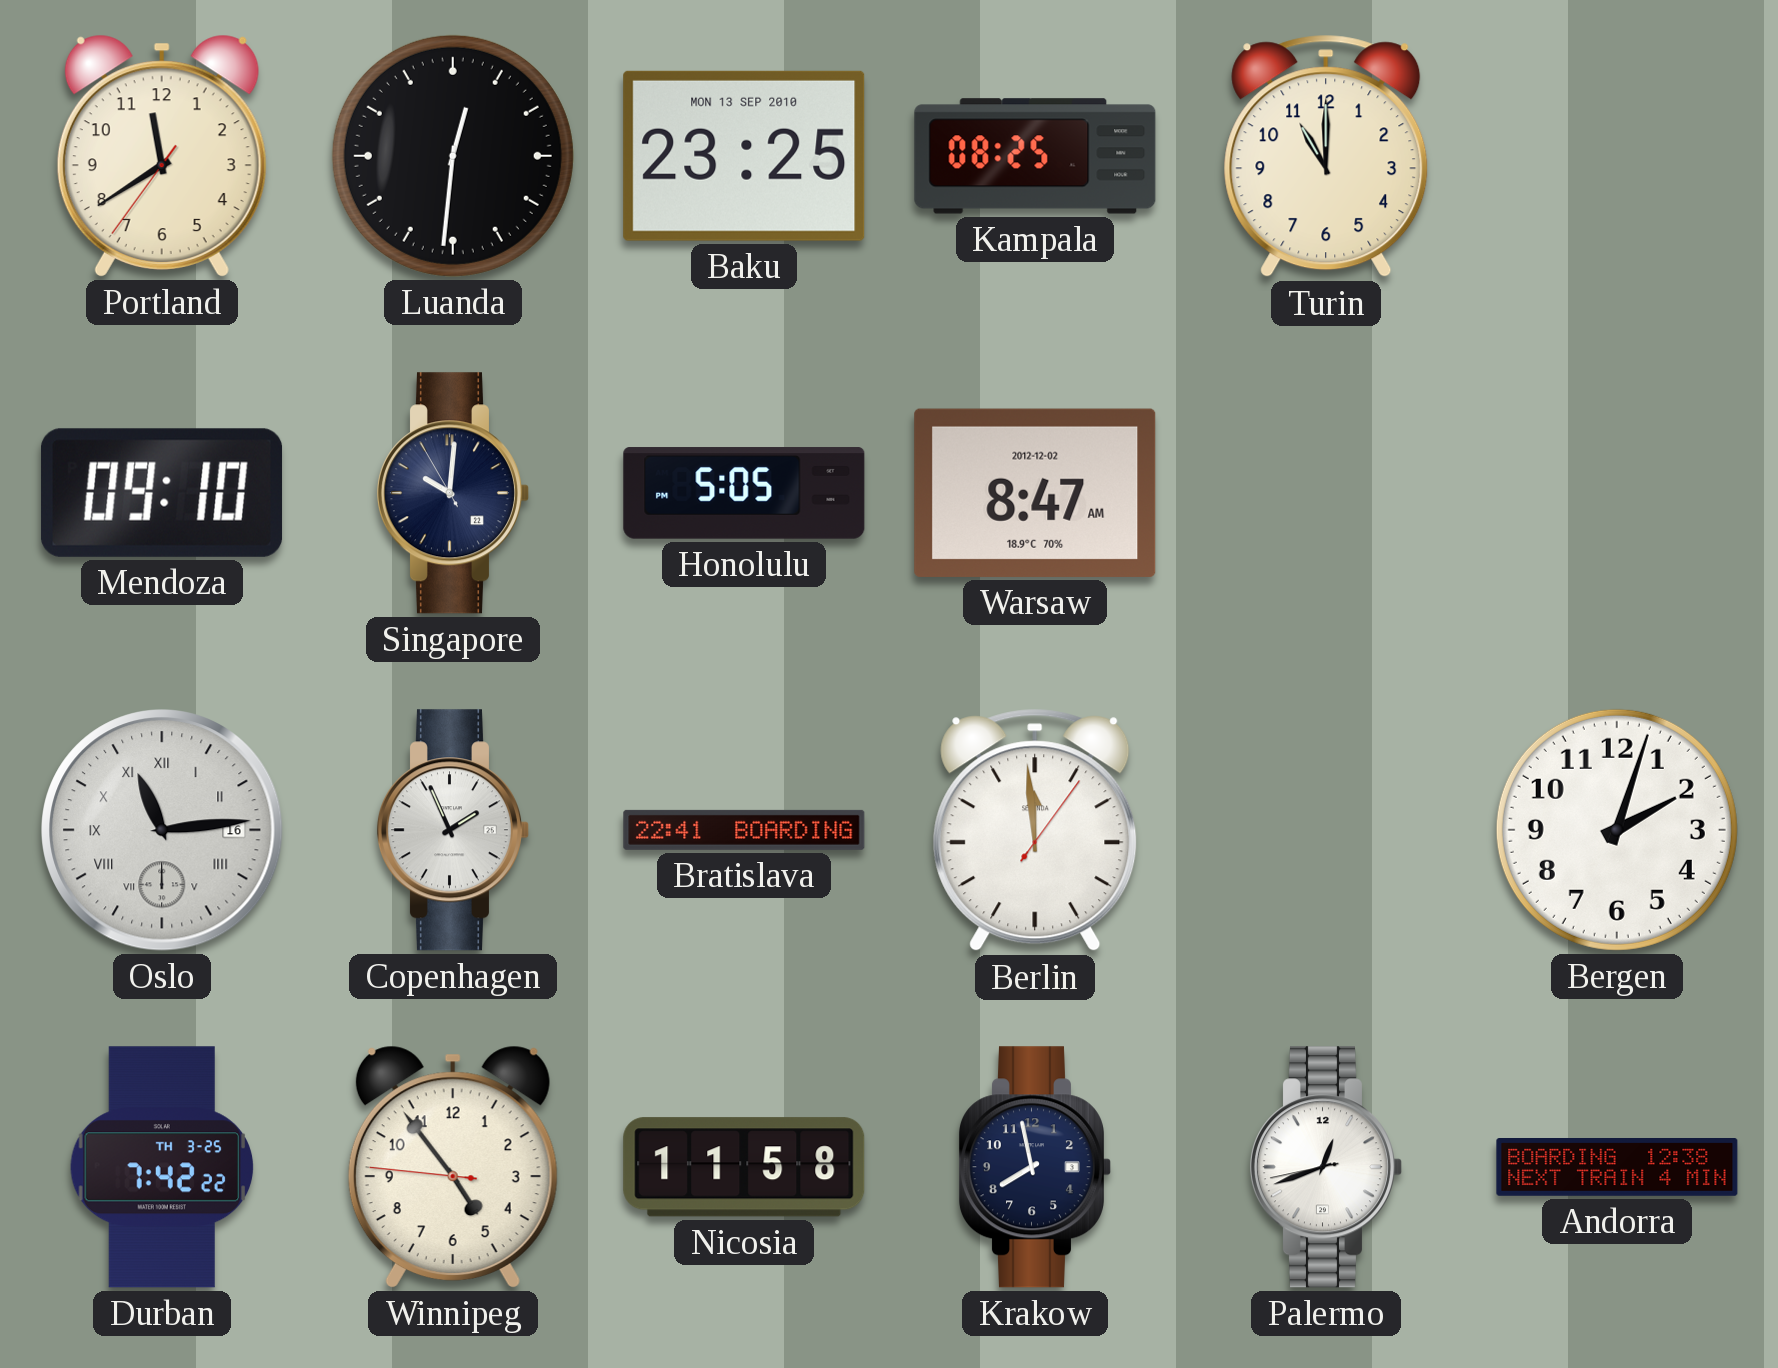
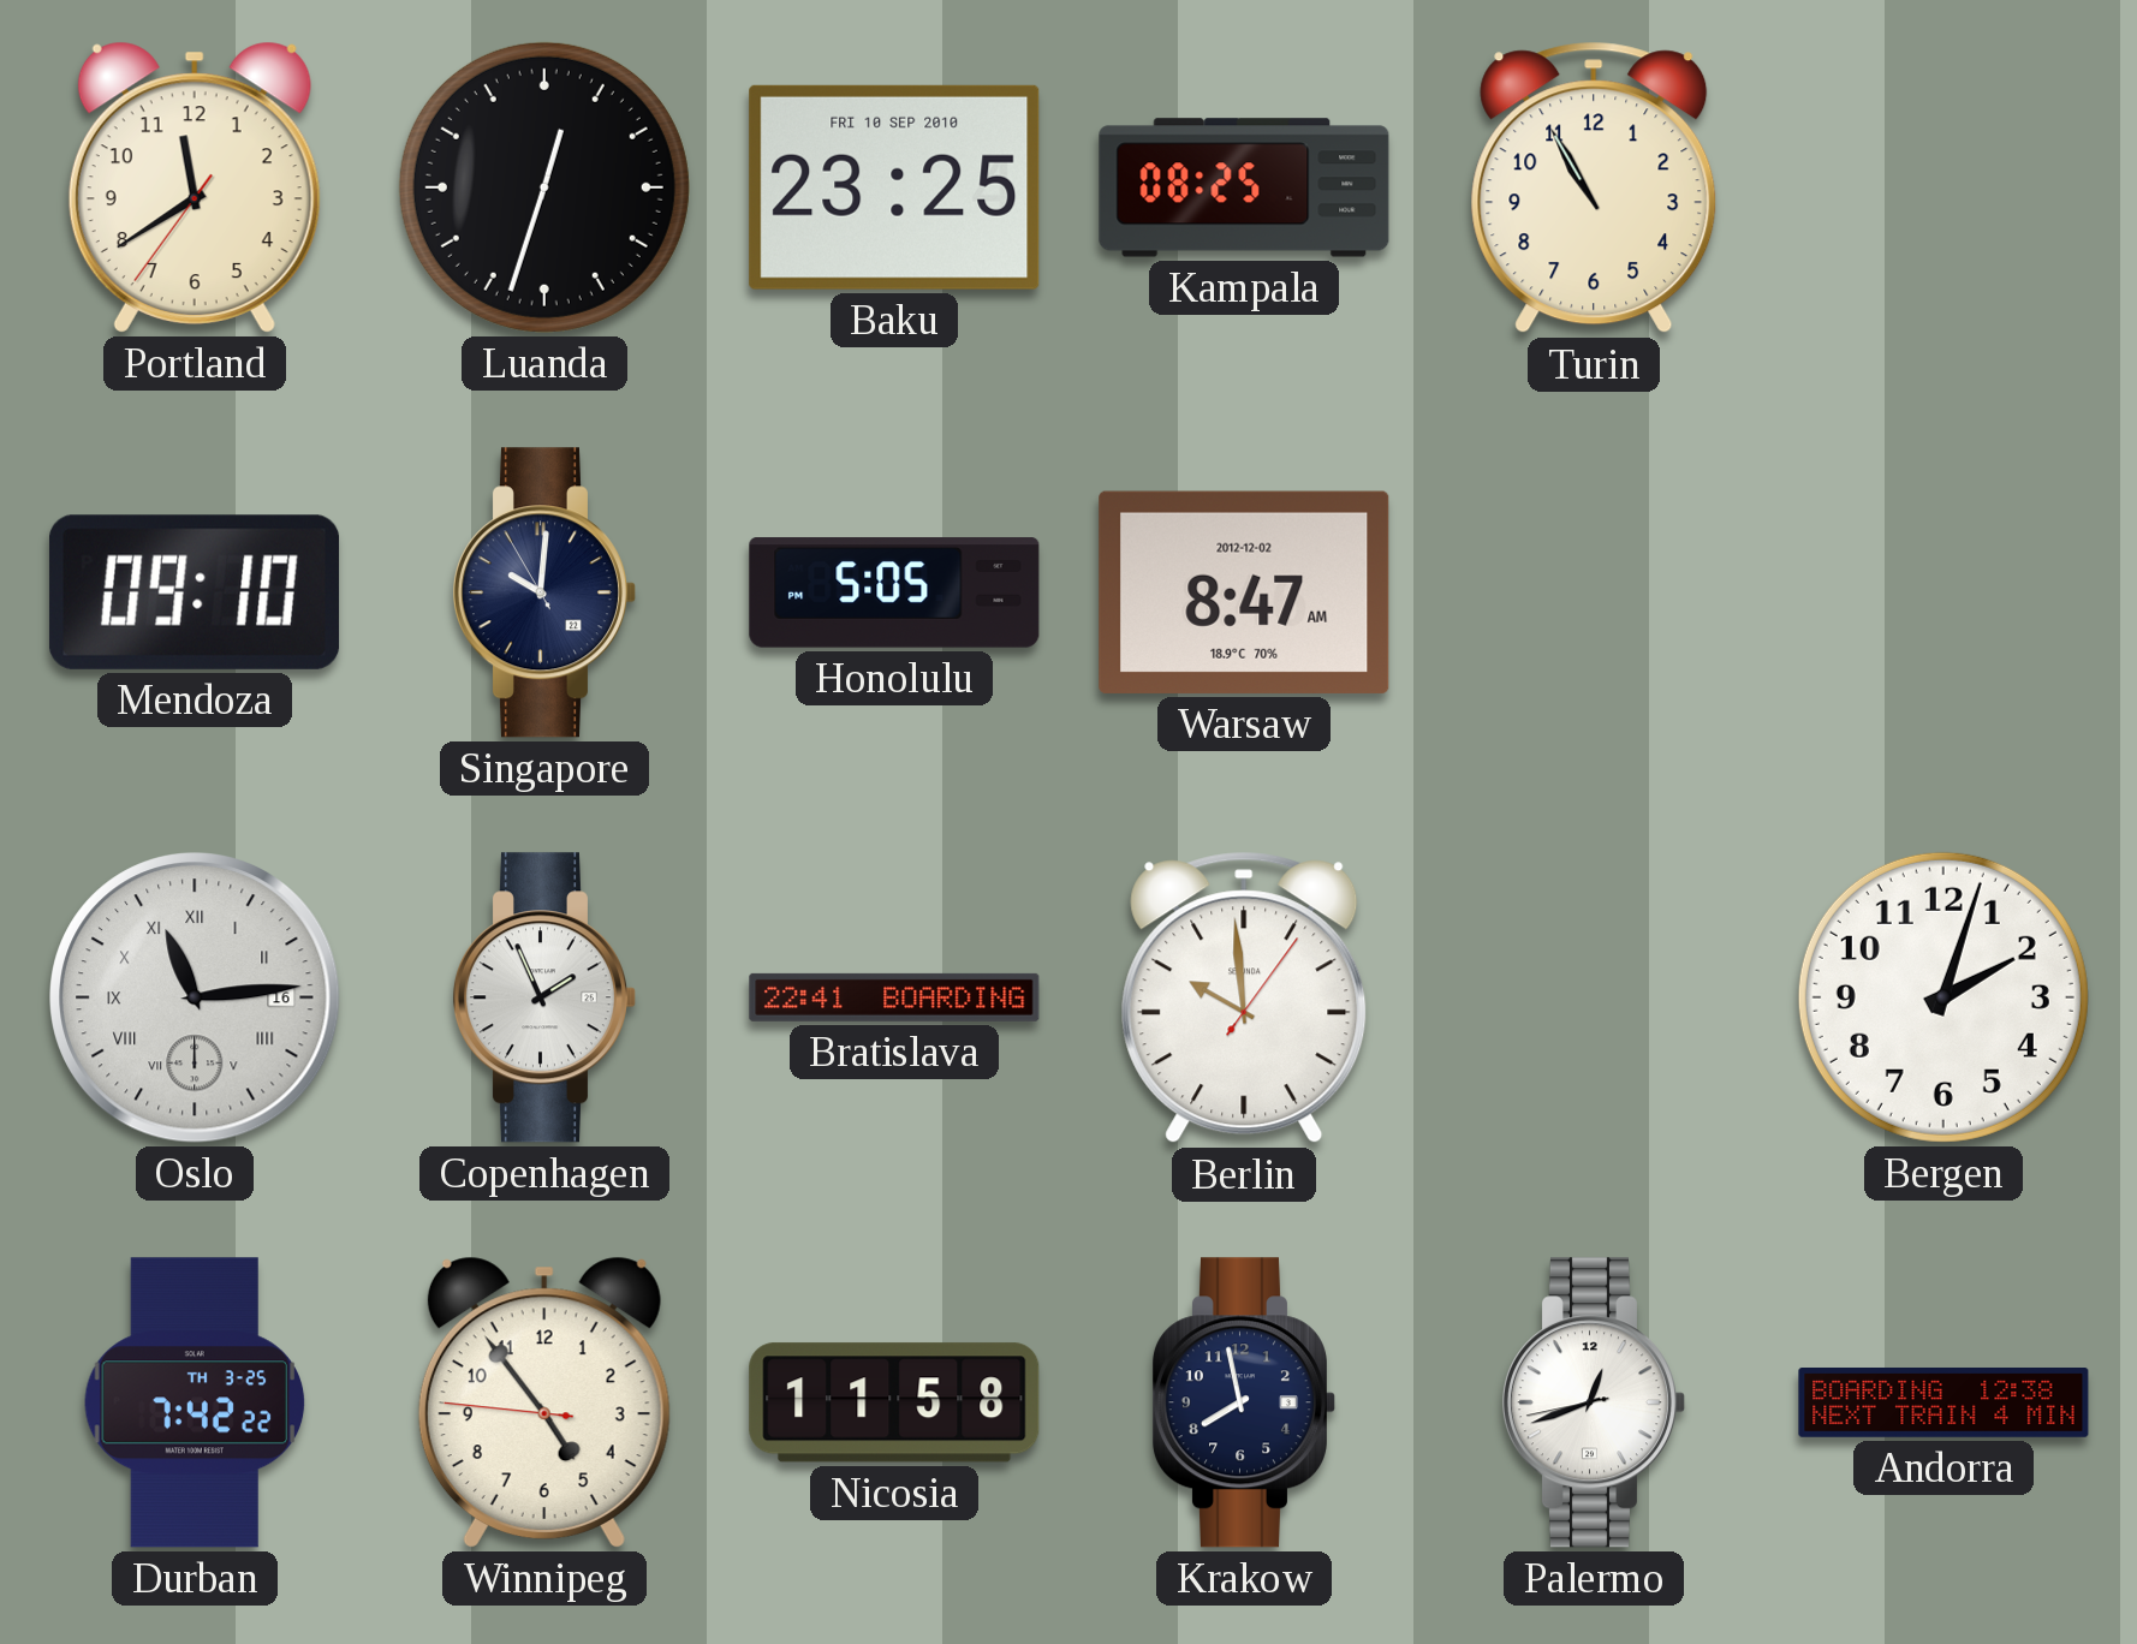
Luanda: 12:31 -> 12:33
Baku date: MON 13 SEP 2010 -> FRI 10 SEP 2010
Turin: 11:00 -> 10:55
Berlin: 11:59 -> 9:59
